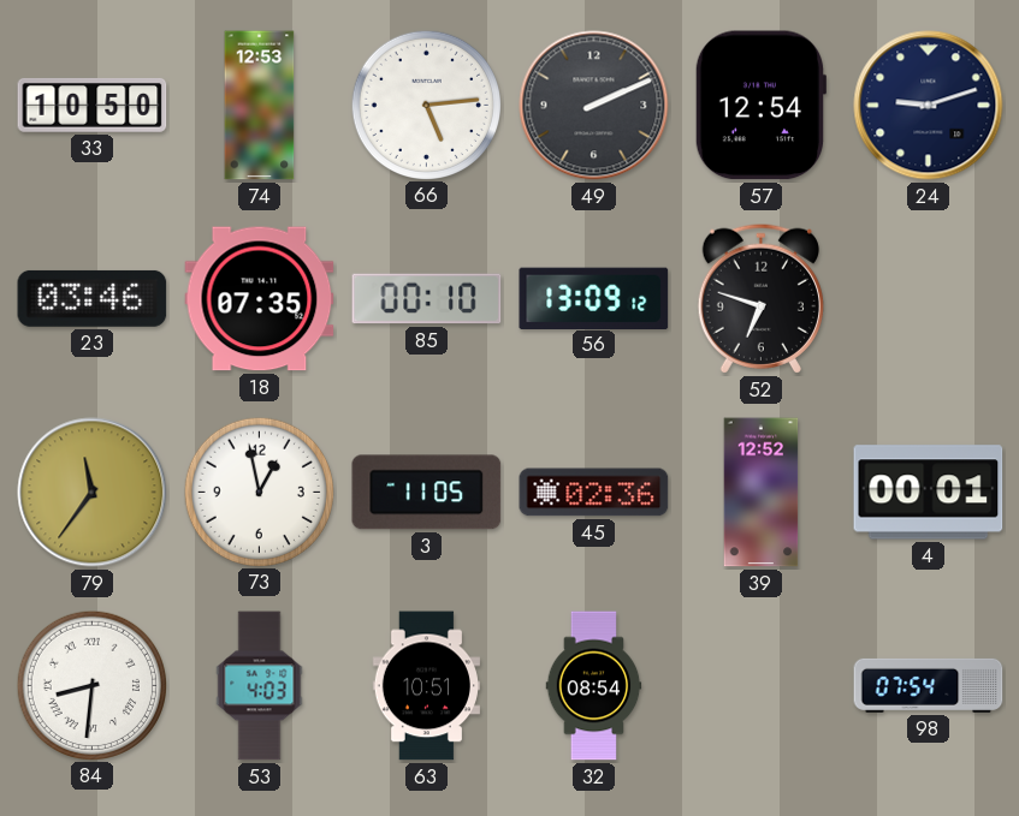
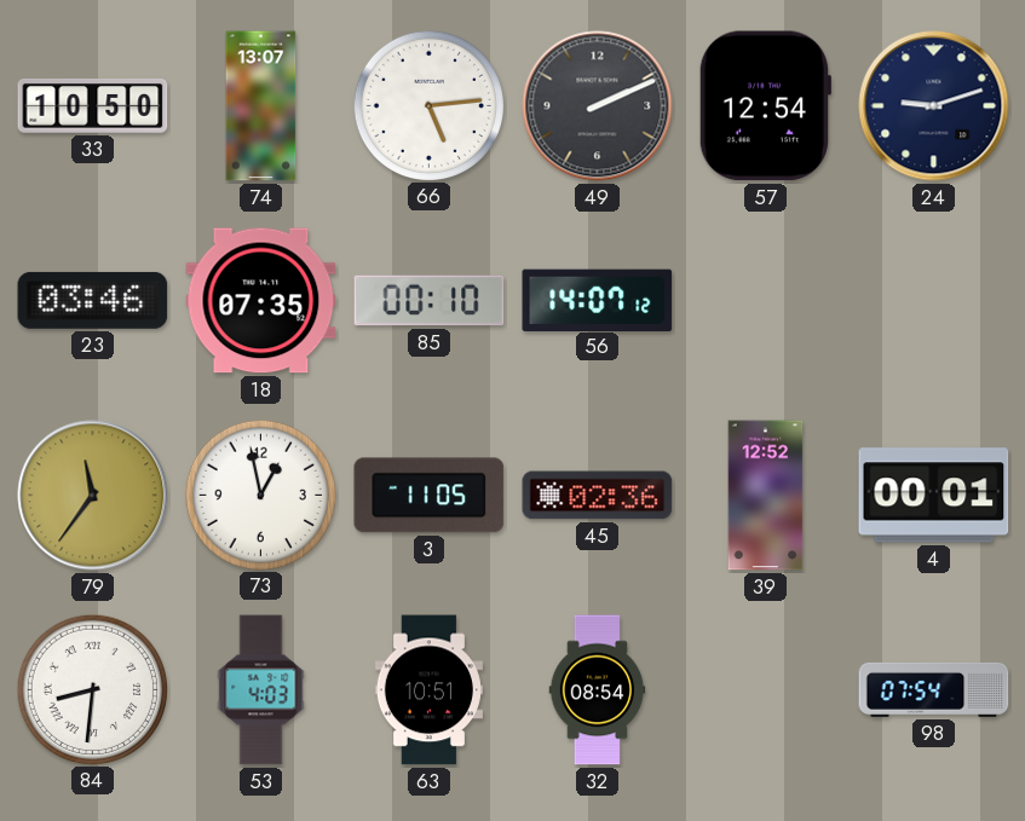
74: 12:53 -> 13:07
56: 13:09 -> 14:07
52: 6:48 -> none
